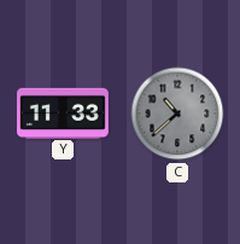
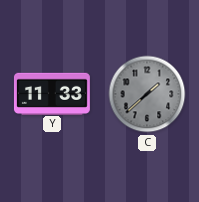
C: 10:38 -> 1:38
